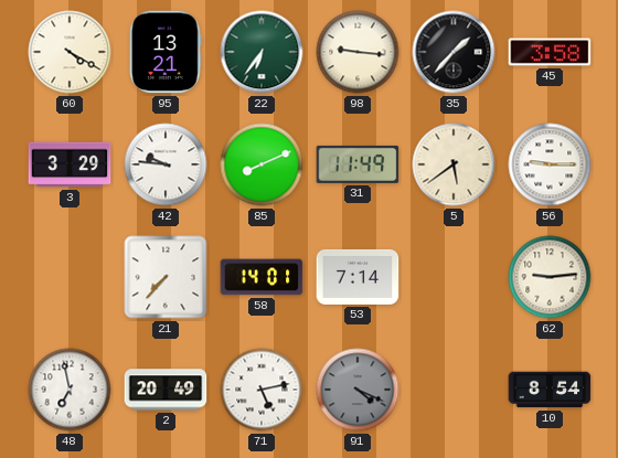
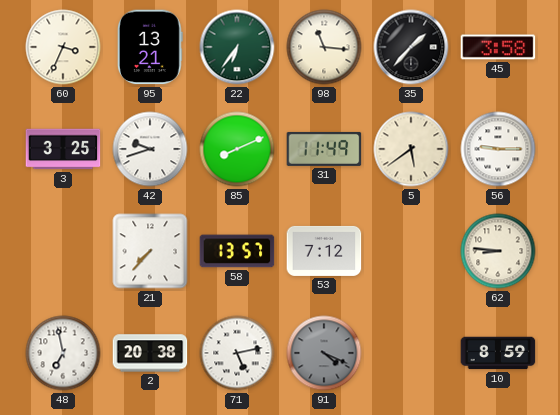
60: 4:20 -> 3:34
98: 9:16 -> 11:16
3: 3:29 -> 3:25
42: 9:46 -> 9:42
58: 14:01 -> 13:57
53: 7:14 -> 7:12
62: 9:14 -> 8:46
2: 20:49 -> 20:38
10: 8:54 -> 8:59
